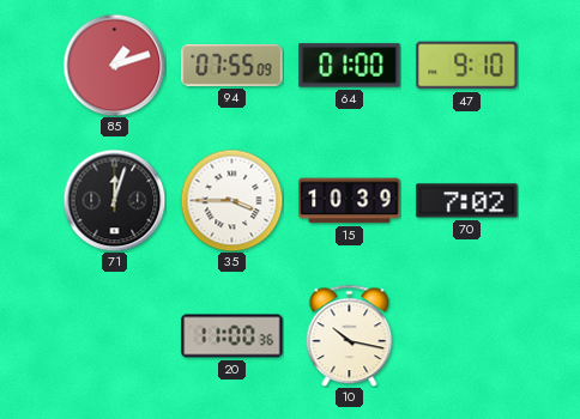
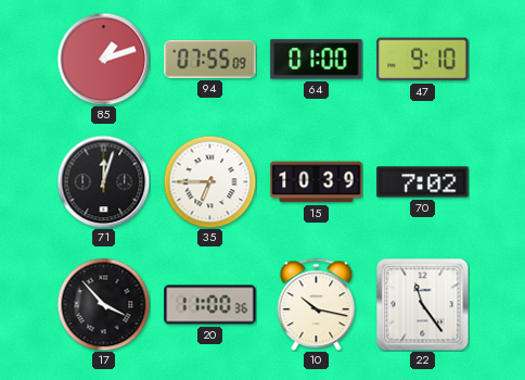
35: 3:45 -> 6:45
17: none -> 3:53
22: none -> 11:24
